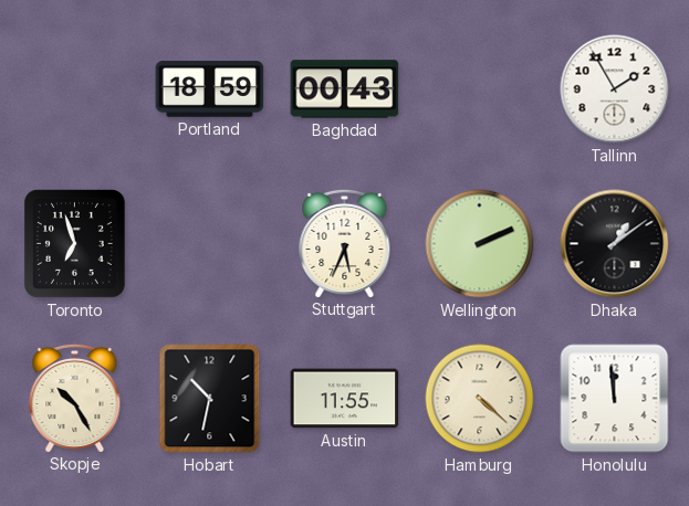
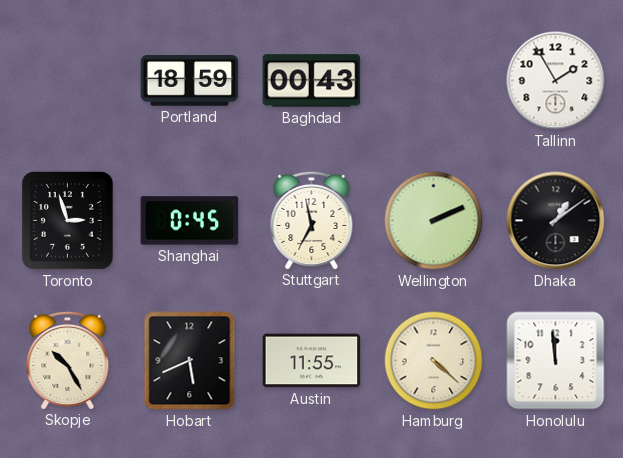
Toronto: 6:57 -> 2:57
Shanghai: none -> 0:45
Stuttgart: 5:34 -> 6:58
Hobart: 10:32 -> 5:41
